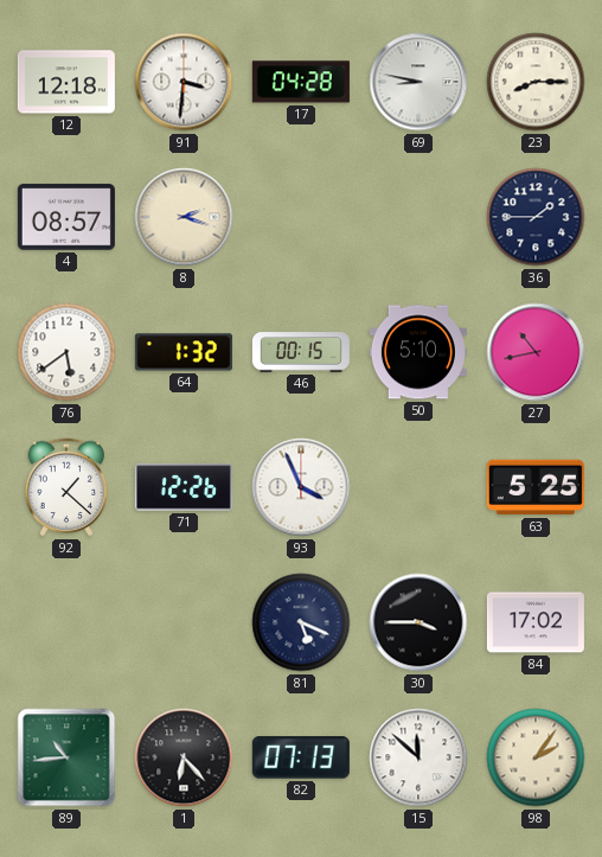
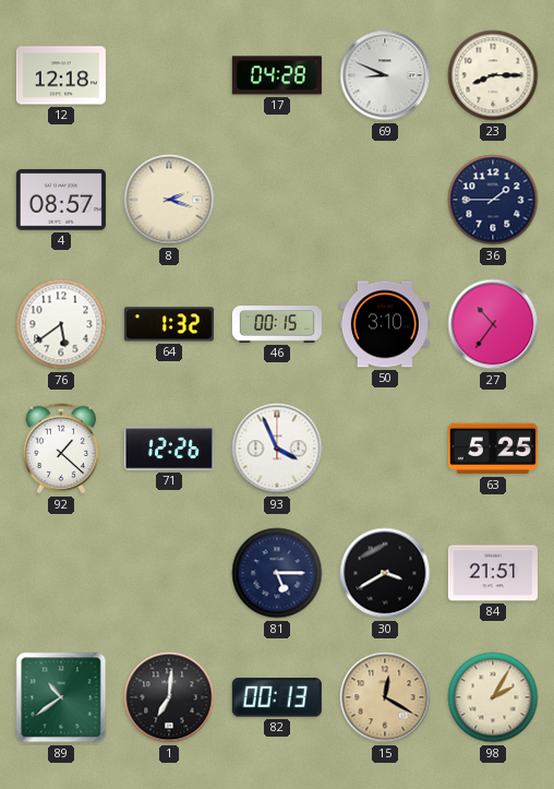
91: 3:31 -> none
69: 8:47 -> 8:49
50: 5:10 -> 3:10
27: 10:43 -> 10:36
81: 5:19 -> 5:15
30: 3:45 -> 3:40
84: 17:02 -> 21:51
89: 10:44 -> 10:39
1: 6:23 -> 7:01
82: 07:13 -> 00:13
15: 11:52 -> 12:20
15 dial: white -> champagne
98: 2:06 -> 2:05
